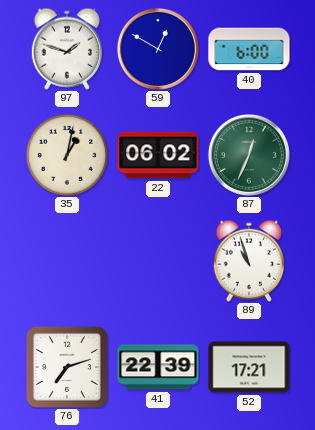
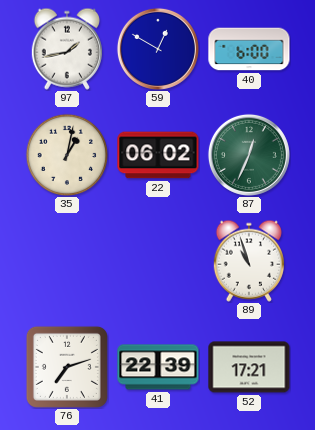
97: 1:48 -> 1:43
